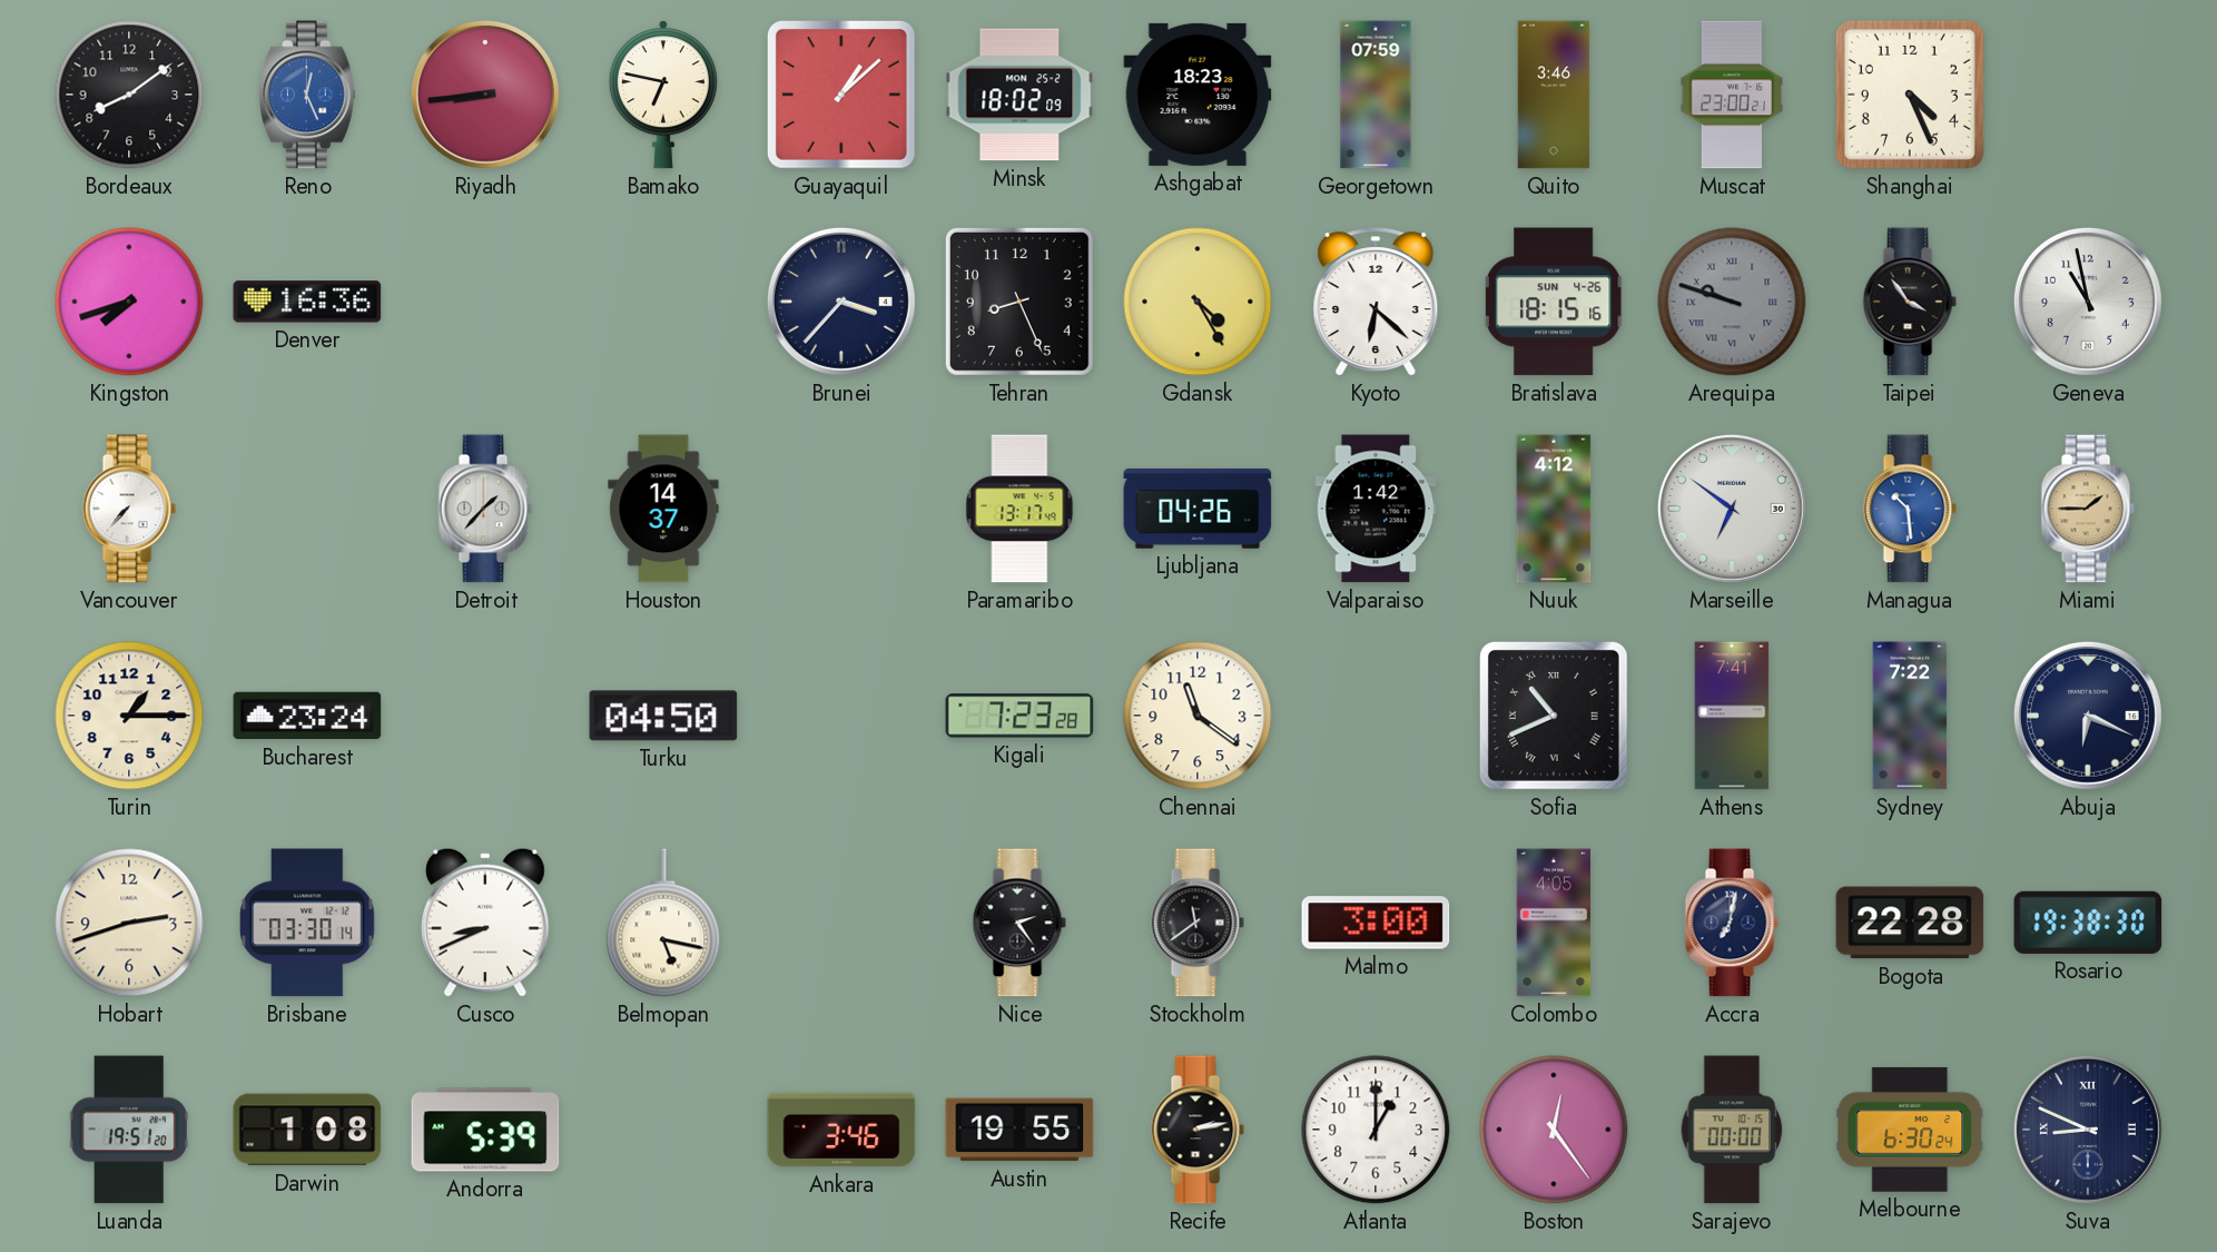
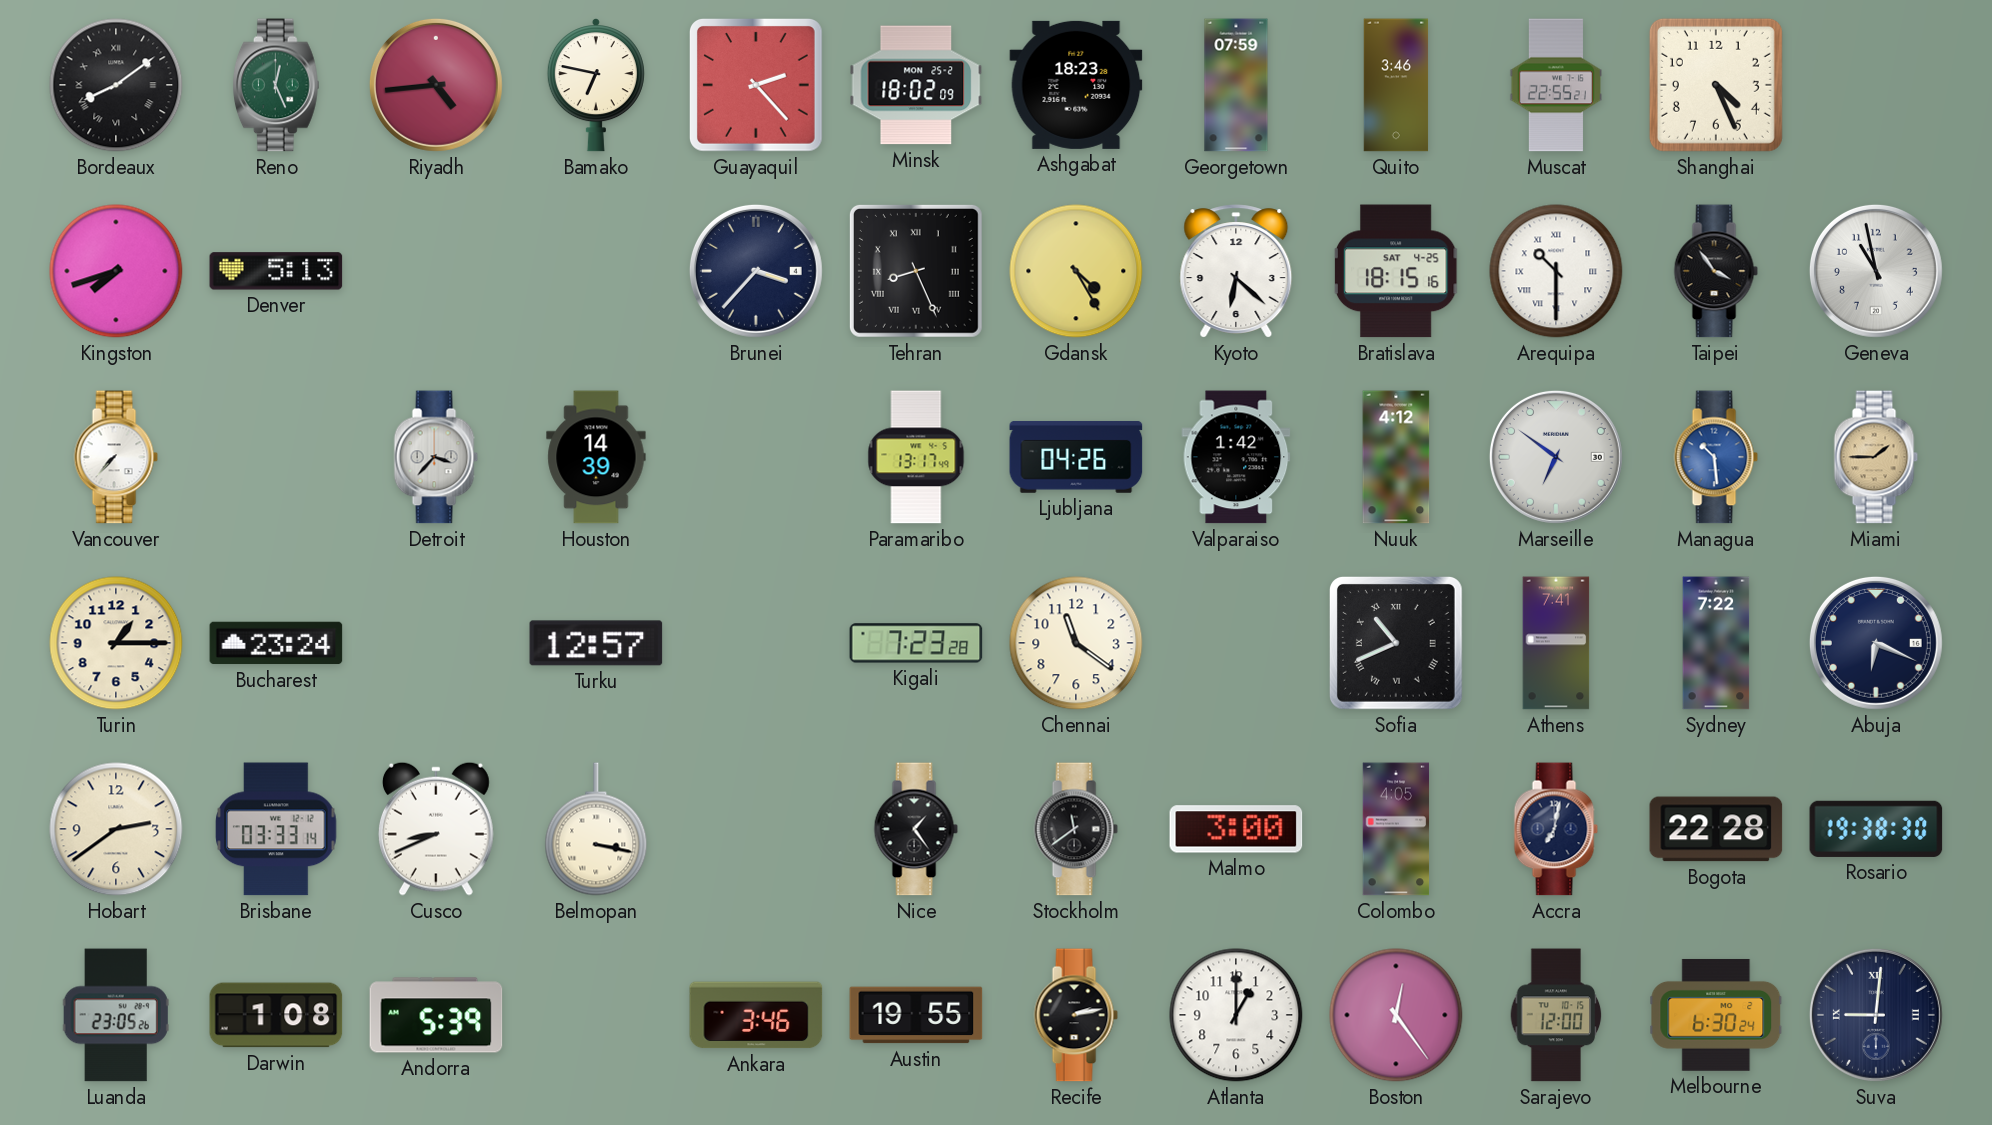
Bordeaux numerals: Arabic -> Roman
Reno dial: blue -> green
Riyadh: 8:44 -> 4:44
Guayaquil: 1:08 -> 2:23
Muscat: 23:00 -> 22:55
Denver: 16:36 -> 5:13
Tehran numerals: Arabic -> Roman
Bratislava date: SUN 4-26 -> SAT 4-25
Arequipa: 9:48 -> 10:30
Arequipa dial: grey -> white
Detroit: 1:37 -> 3:37
Houston: 14:37 -> 14:39
Turku: 04:50 -> 12:57
Hobart: 2:42 -> 2:39
Brisbane: 03:30 -> 03:33
Belmopan: 5:17 -> 3:17
Nice: 2:24 -> 1:24
Luanda: 19:51 -> 23:05
Sarajevo: 00:00 -> 12:00
Suva: 8:49 -> 9:01
